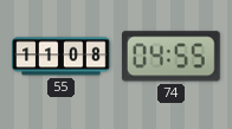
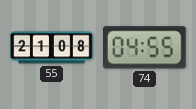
55: 11:08 -> 21:08
